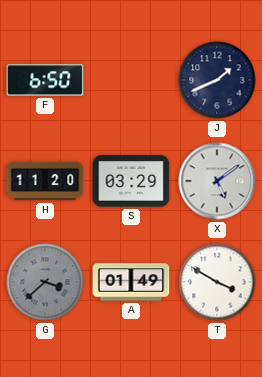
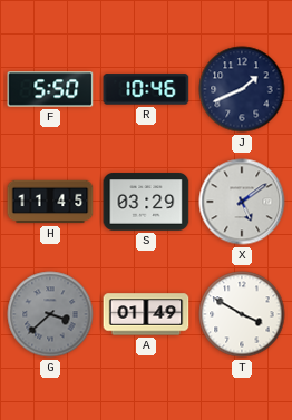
F: 6:50 -> 5:50
R: none -> 10:46
H: 11:20 -> 11:45
